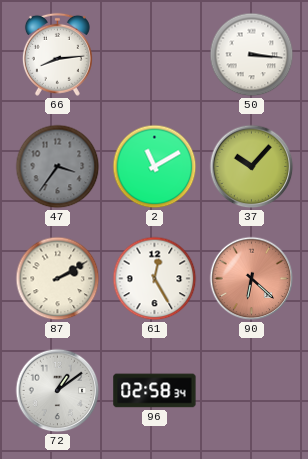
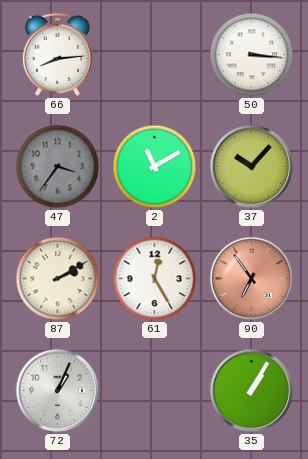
90: 6:22 -> 6:54
72: 1:09 -> 1:04
96: 02:58 -> none
35: none -> 1:05
